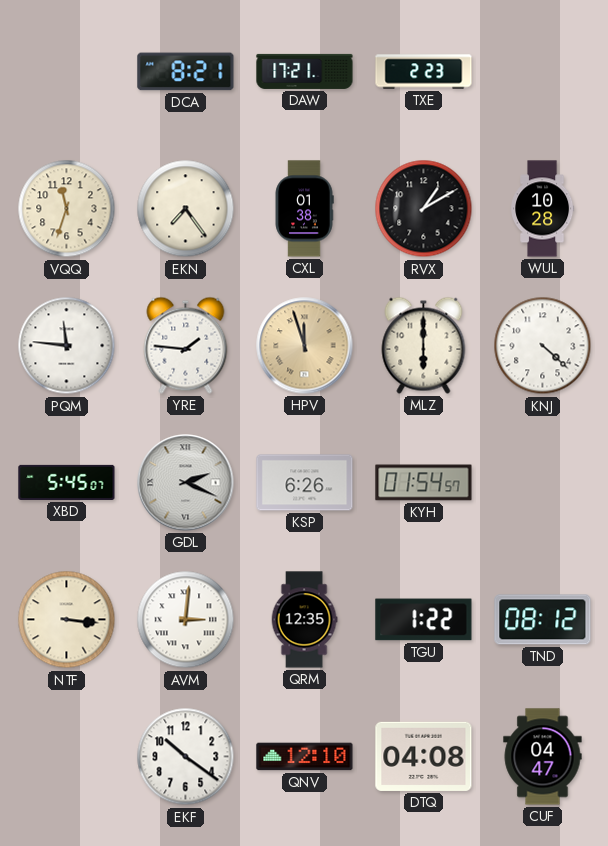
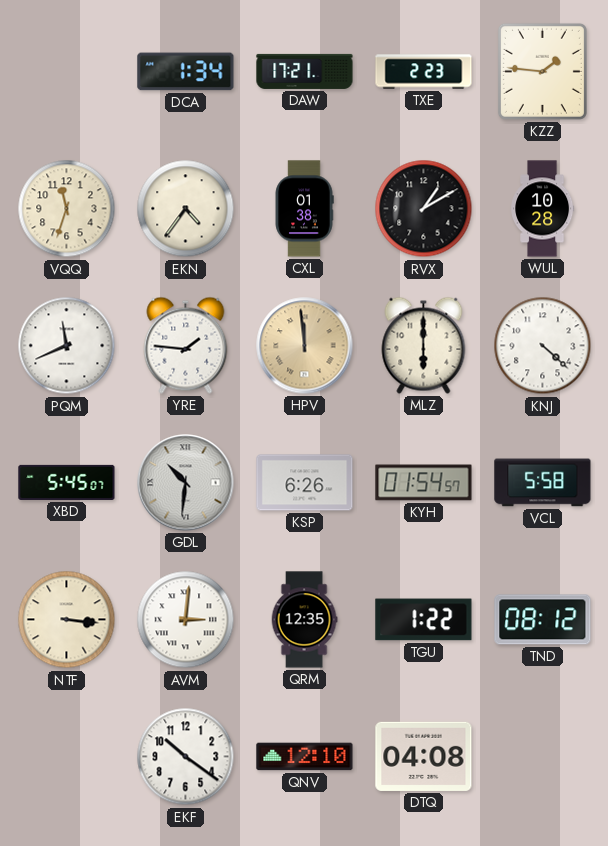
DCA: 8:21 -> 1:34
KZZ: none -> 1:46
EKN: 7:24 -> 4:36
PQM: 11:46 -> 11:41
HPV: 11:57 -> 11:59
GDL: 2:19 -> 10:31
VCL: none -> 5:58
CUF: 04:47 -> none
